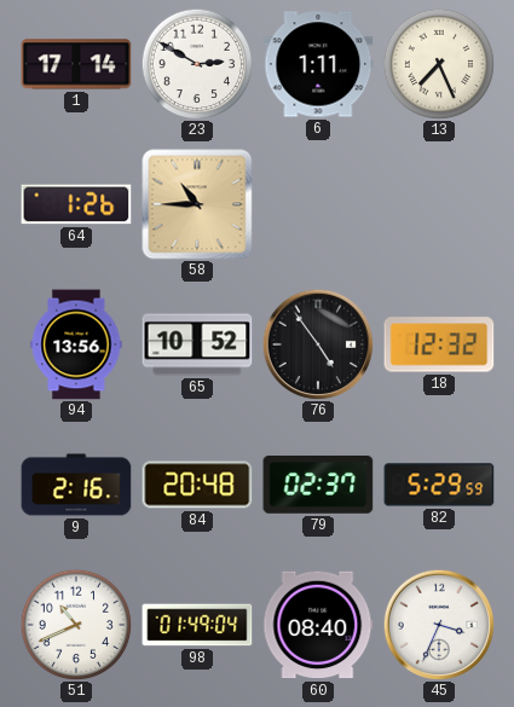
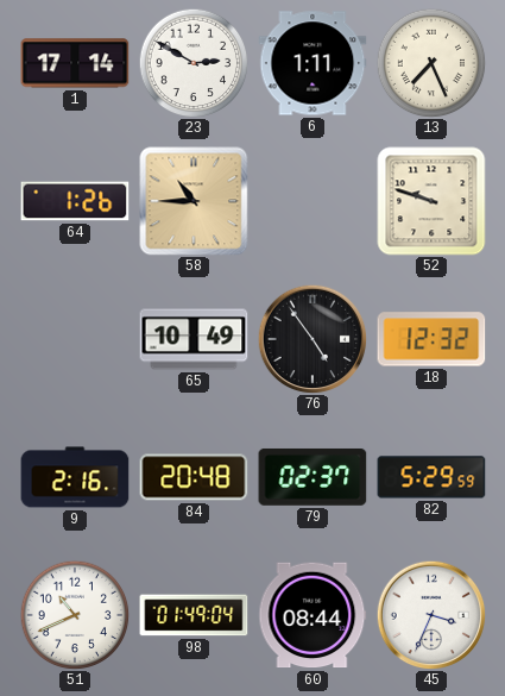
52: none -> 9:48
94: 13:56 -> none
65: 10:52 -> 10:49
60: 08:40 -> 08:44
